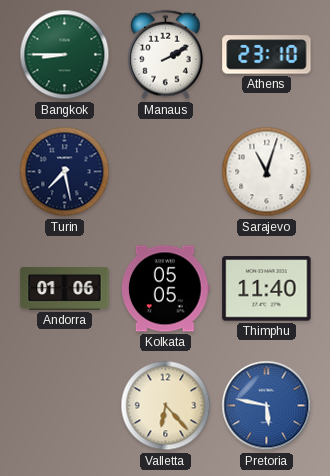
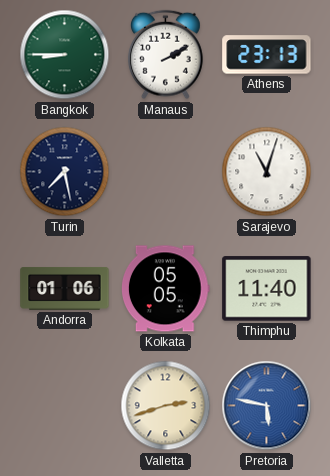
Athens: 23:10 -> 23:13
Valletta: 6:23 -> 2:42
